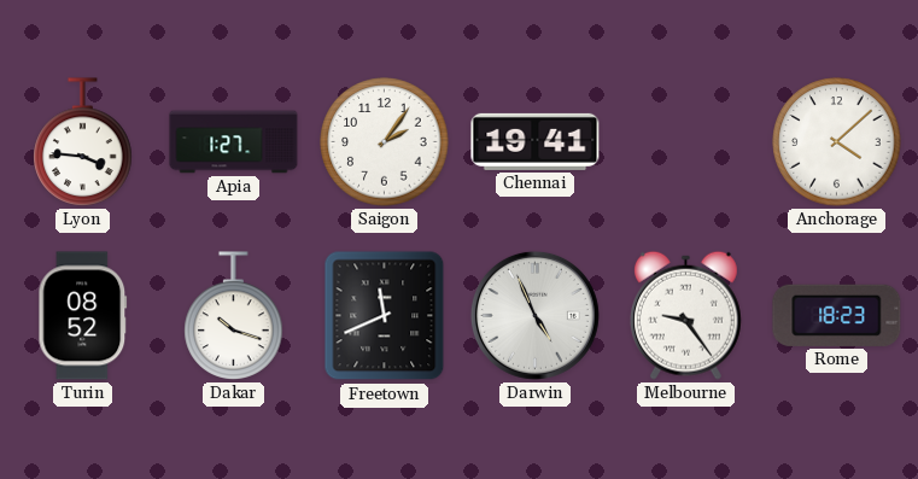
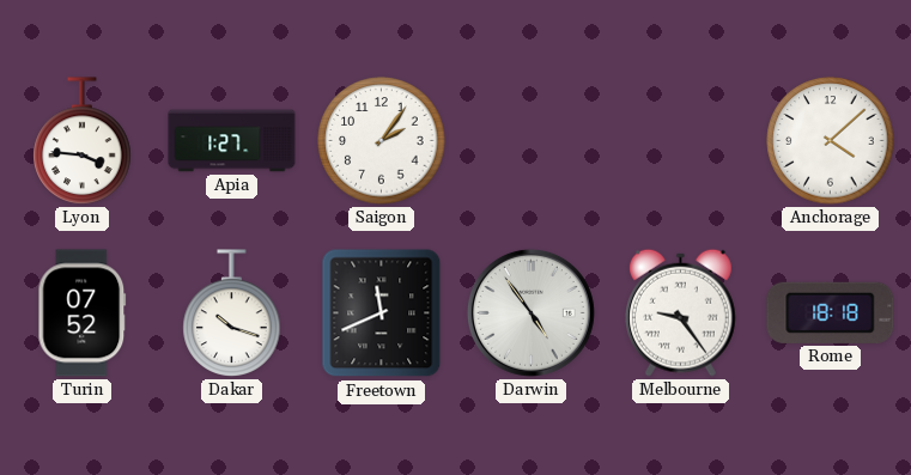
Chennai: 19:41 -> none
Turin: 08:52 -> 07:52
Darwin: 4:56 -> 4:54
Rome: 18:23 -> 18:18
